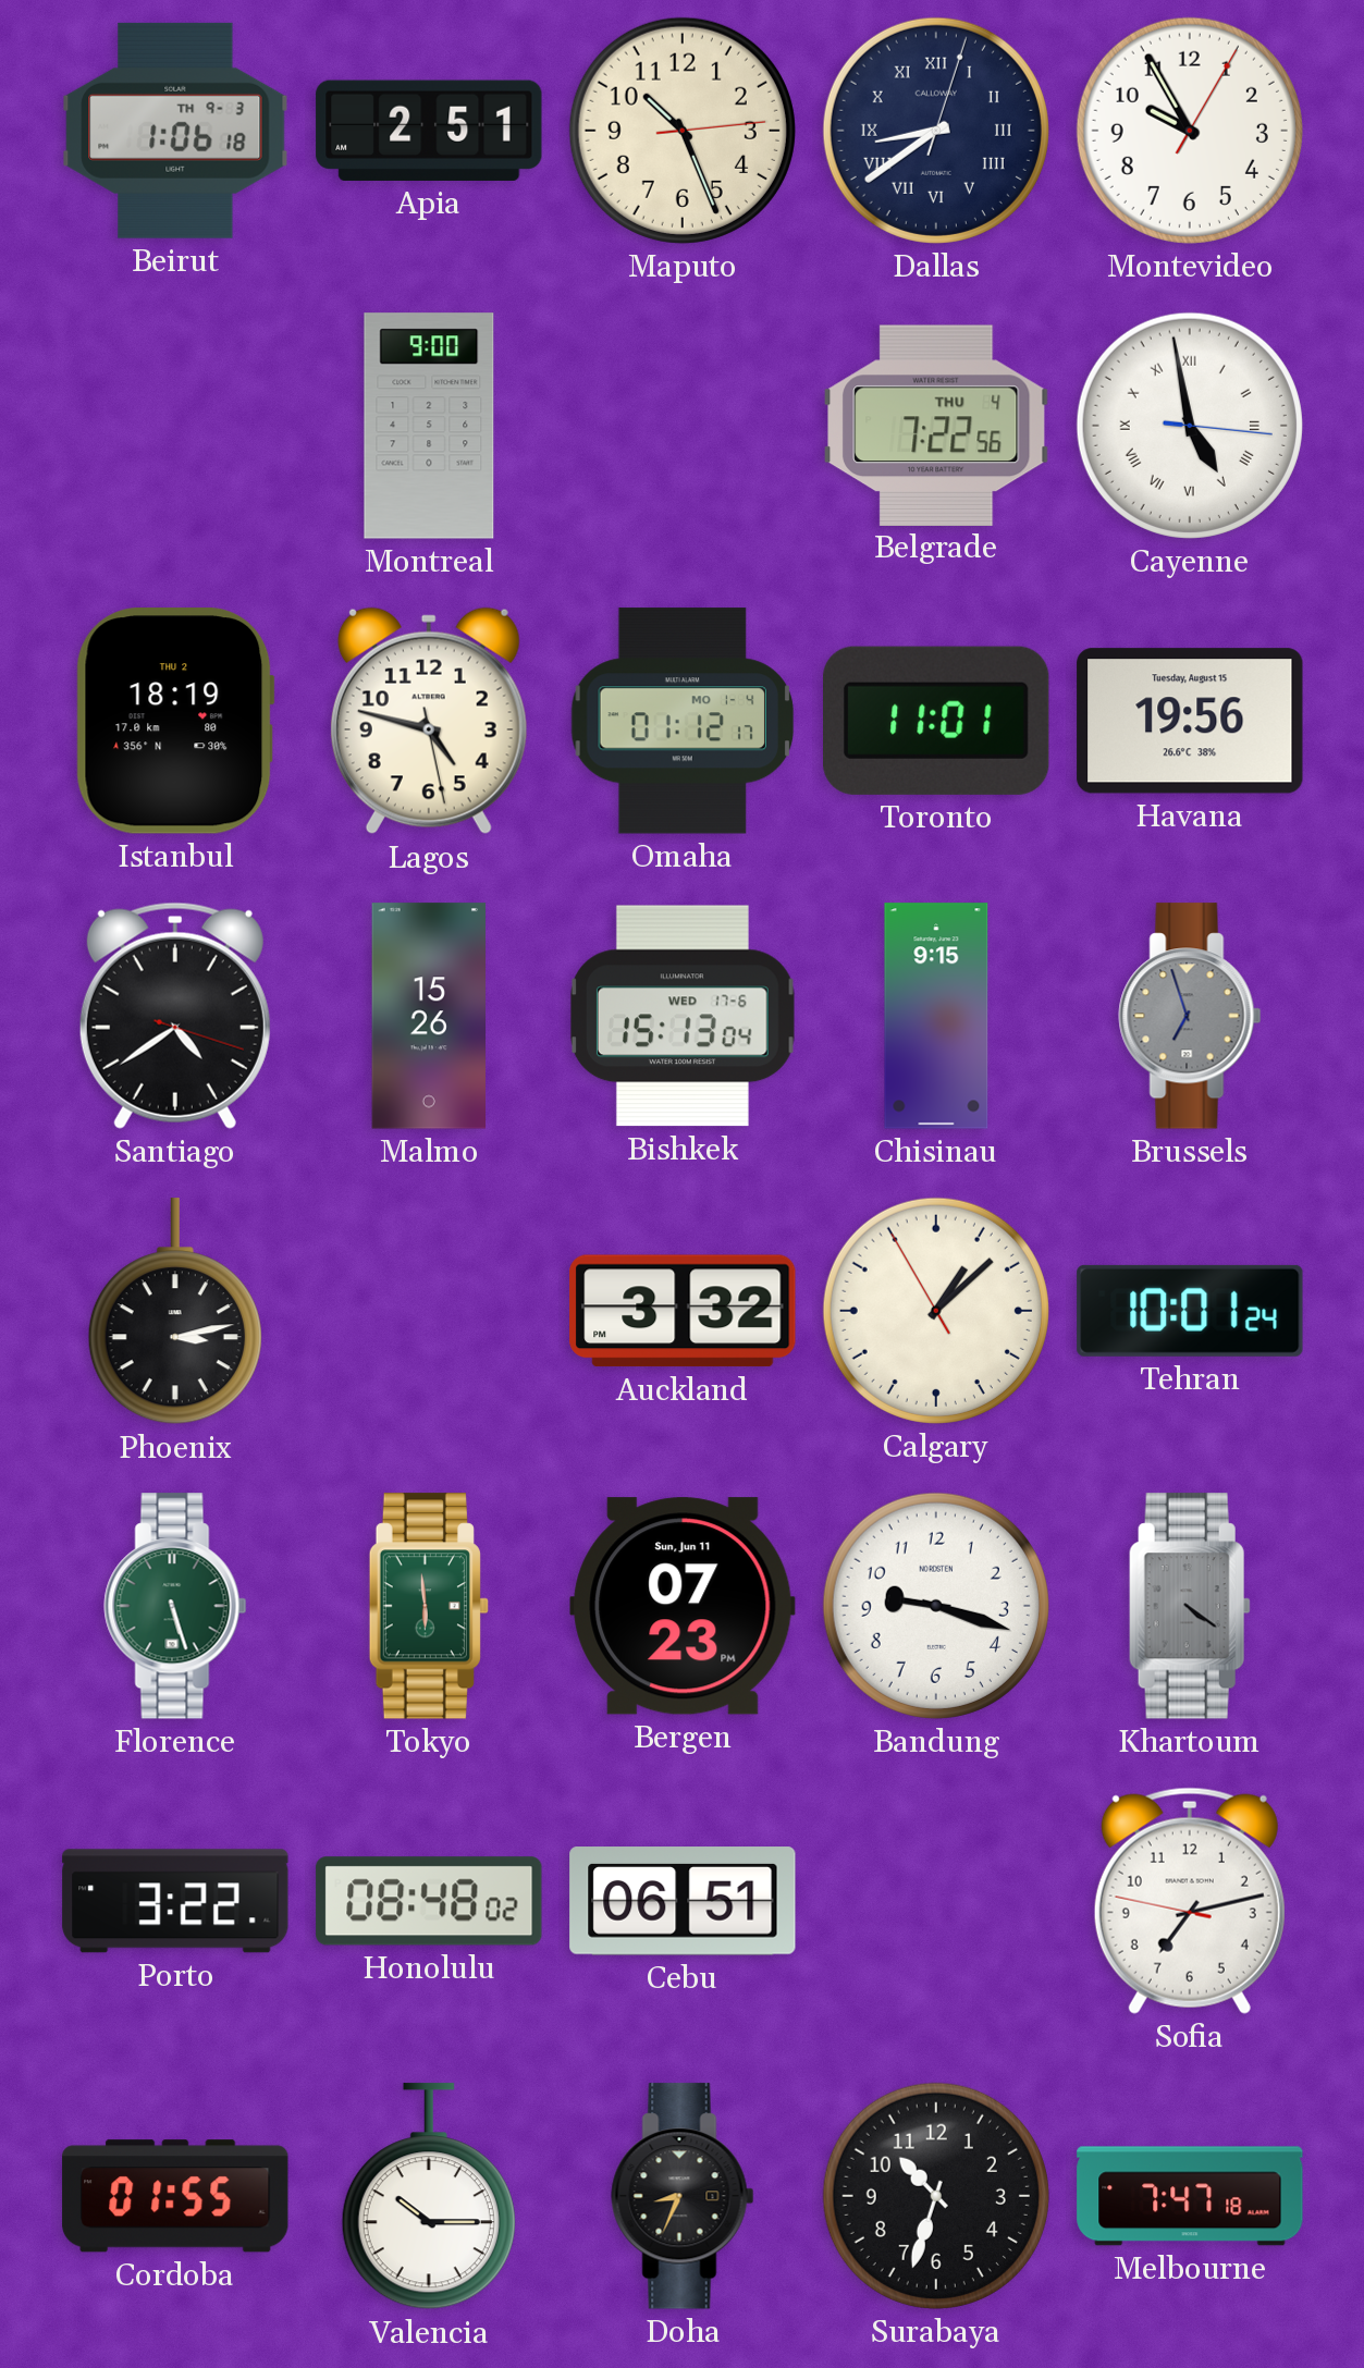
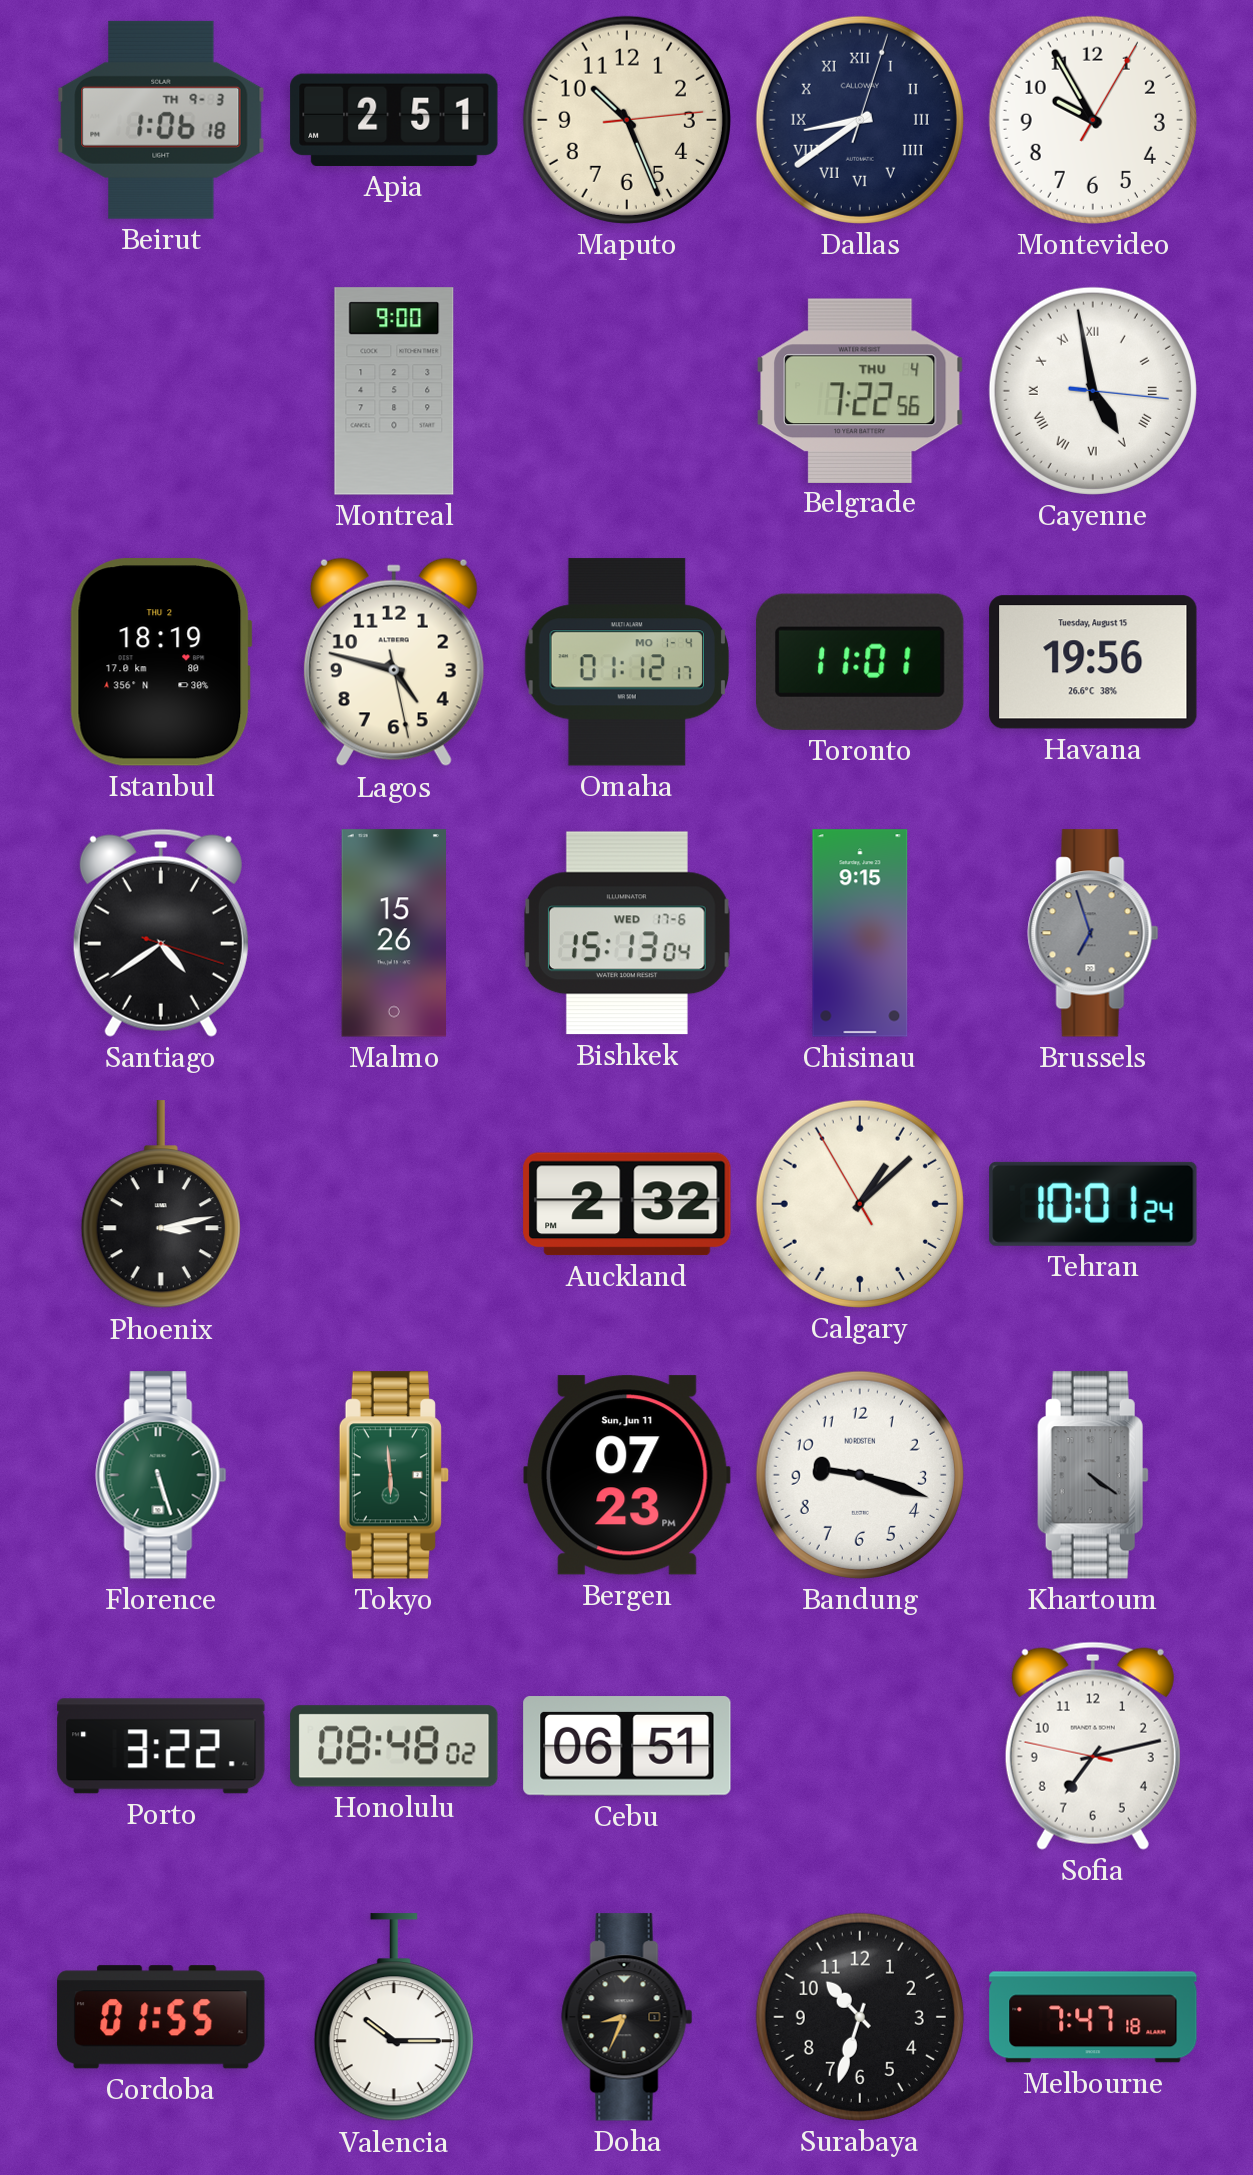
Auckland: 3:32 -> 2:32
